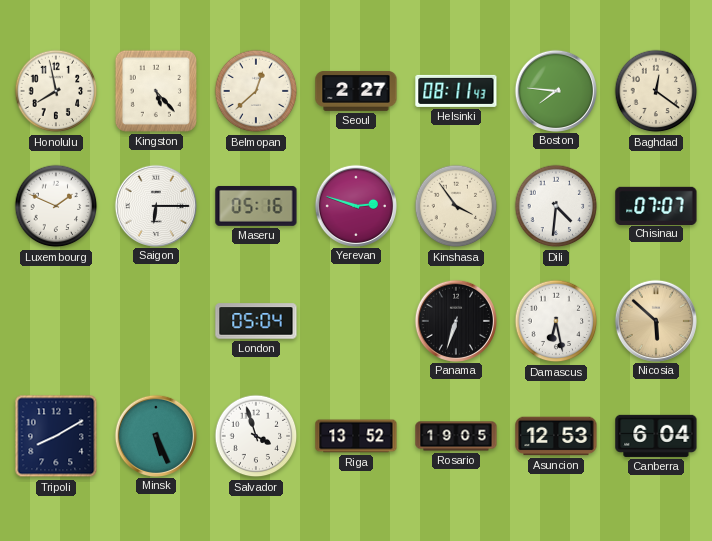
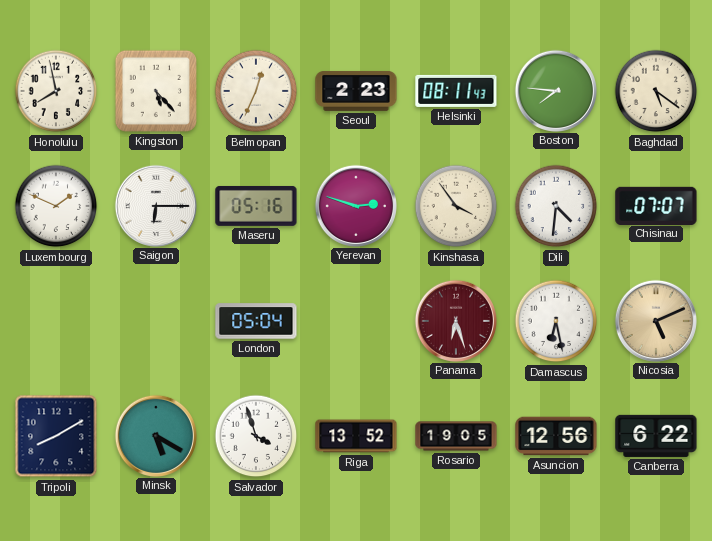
Belmopan: 12:38 -> 12:34
Seoul: 2:27 -> 2:23
Baghdad: 12:21 -> 5:21
Panama: 6:33 -> 6:27
Panama dial: black -> burgundy
Nicosia: 5:52 -> 5:11
Minsk: 5:26 -> 5:20
Asuncion: 12:53 -> 12:56
Canberra: 6:04 -> 6:22
